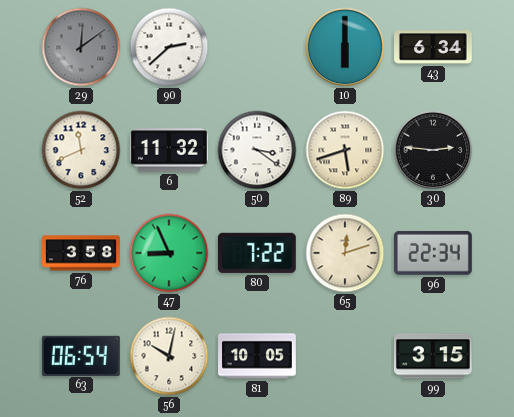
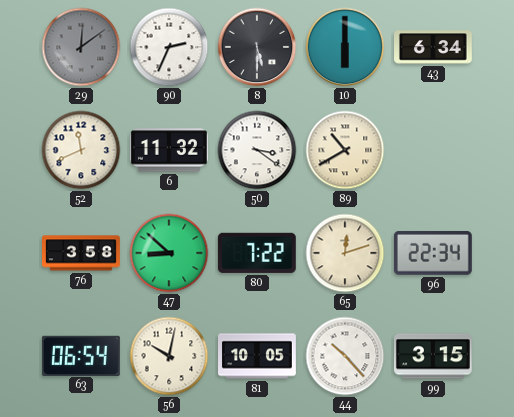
90: 2:38 -> 2:34
8: none -> 5:30
89: 5:42 -> 10:40
30: 2:46 -> none
47: 8:56 -> 8:52
44: none -> 10:23
